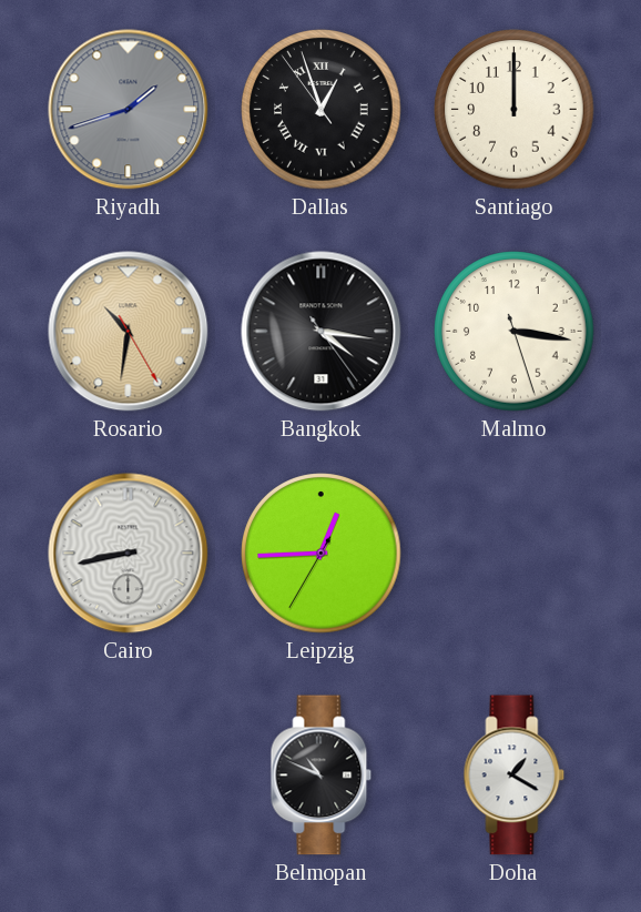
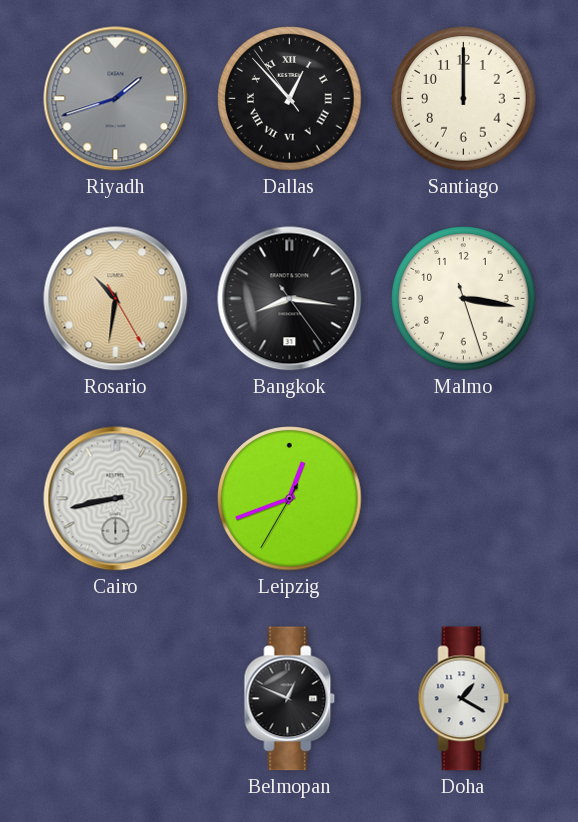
Dallas: 12:56 -> 12:52
Bangkok: 4:16 -> 8:16
Leipzig: 12:44 -> 12:41
Belmopan: 10:49 -> 12:49
